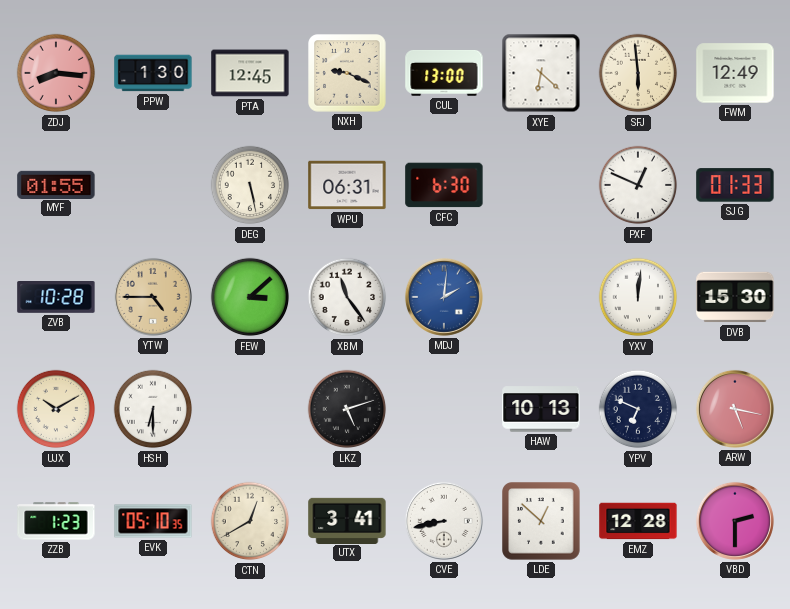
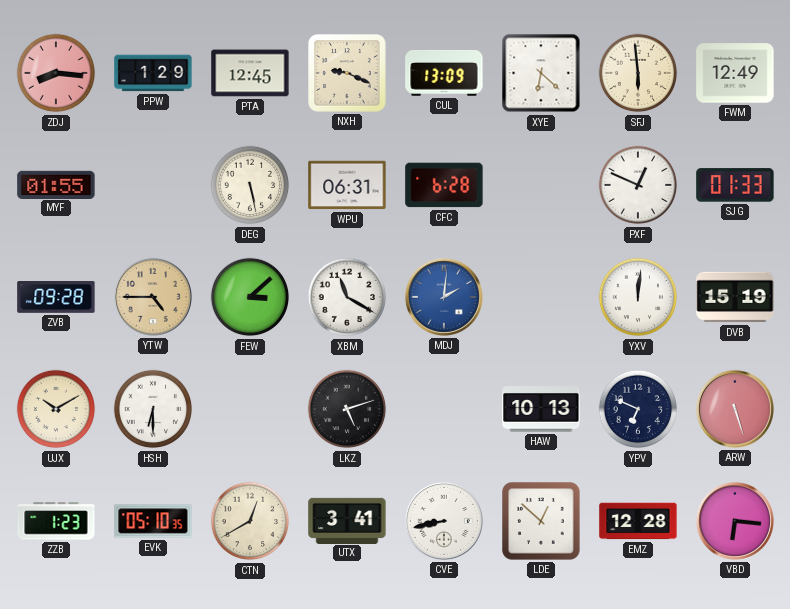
PPW: 1:30 -> 1:29
CUL: 13:00 -> 13:09
CFC: 6:30 -> 6:28
ZVB: 10:28 -> 09:28
XBM: 11:24 -> 11:20
DVB: 15:30 -> 15:19
ARW: 5:17 -> 5:27
VBD: 2:30 -> 6:16
